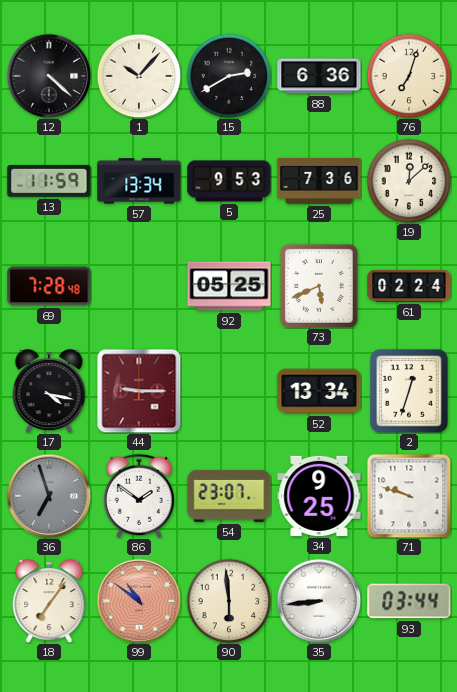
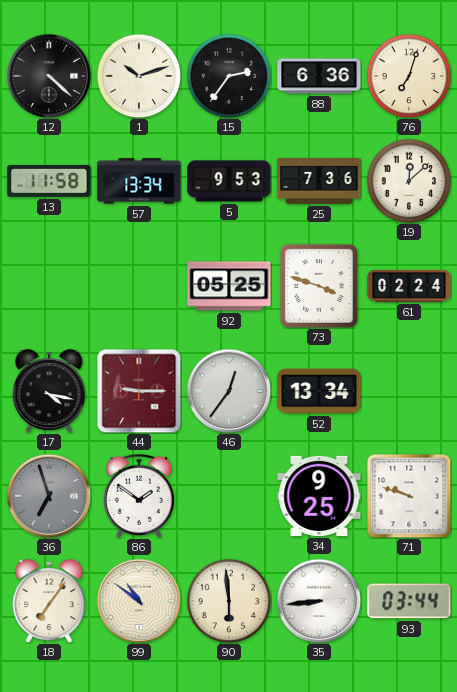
1: 10:07 -> 10:12
15: 2:40 -> 2:36
13: 11:59 -> 11:58
69: 7:28 -> none
73: 5:41 -> 3:48
46: none -> 12:36
2: 12:33 -> none
54: 23:07 -> none
99 dial: salmon -> cream
